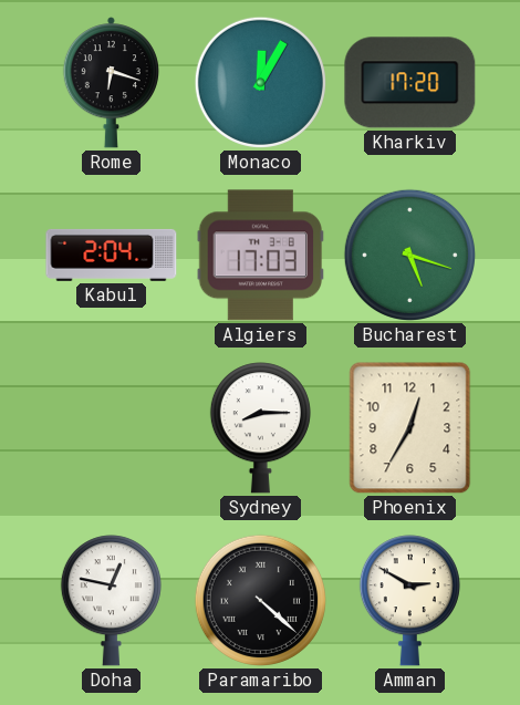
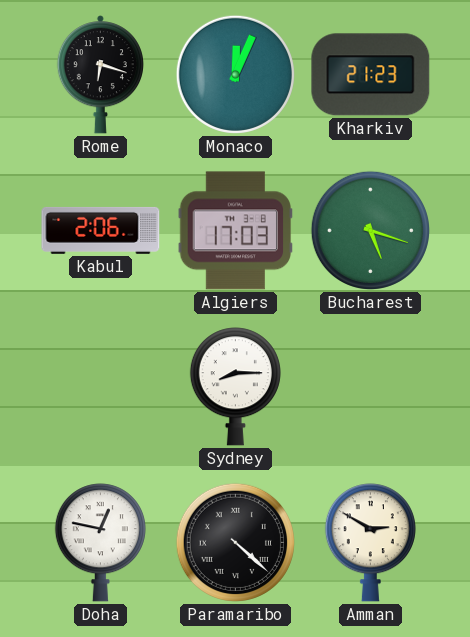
Monaco: 12:05 -> 12:04
Kharkiv: 17:20 -> 21:23
Kabul: 2:04 -> 2:06
Phoenix: 12:35 -> none
